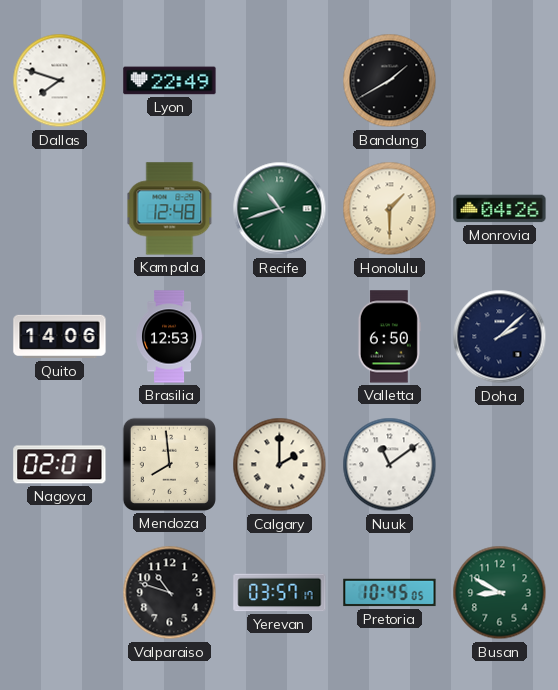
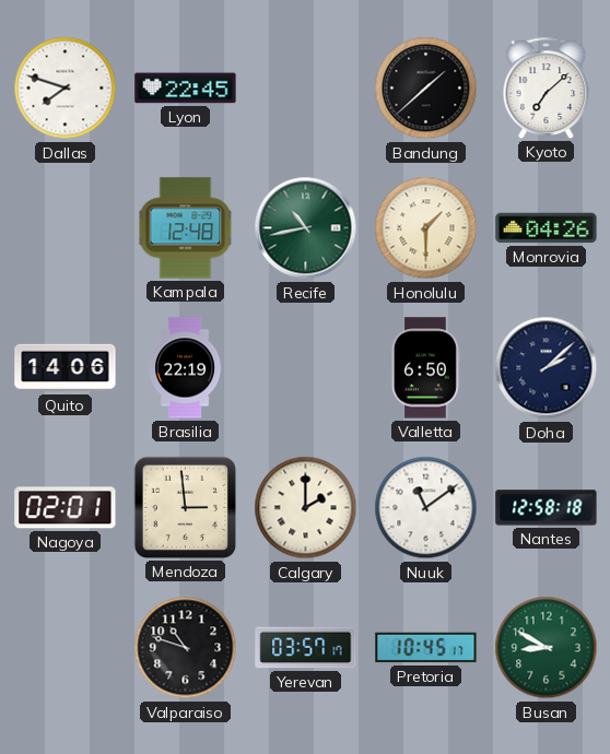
Lyon: 22:49 -> 22:45
Bandung: 1:40 -> 1:38
Kyoto: none -> 7:08
Recife: 10:42 -> 10:43
Brasilia: 12:53 -> 22:19
Mendoza: 7:59 -> 2:59
Nantes: none -> 12:58
Pretoria: 10:45:05 -> 10:45:17
